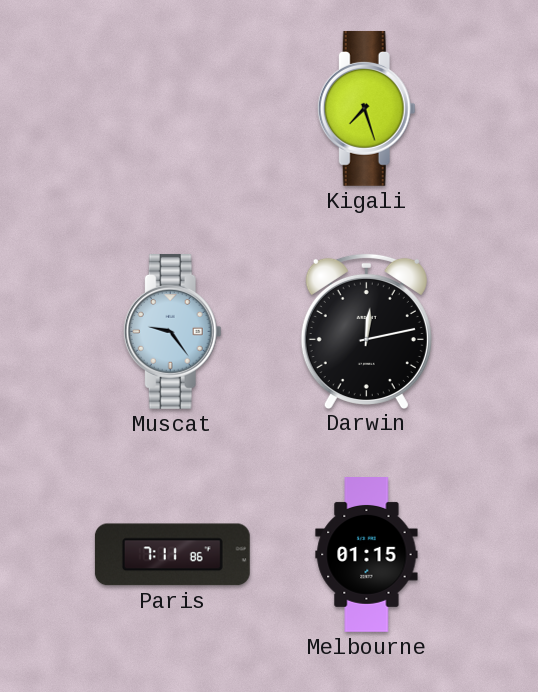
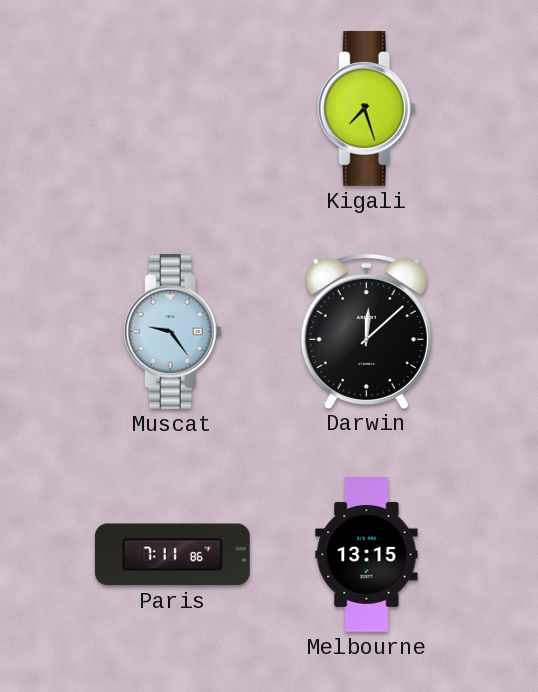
Darwin: 12:13 -> 12:08
Melbourne: 01:15 -> 13:15
